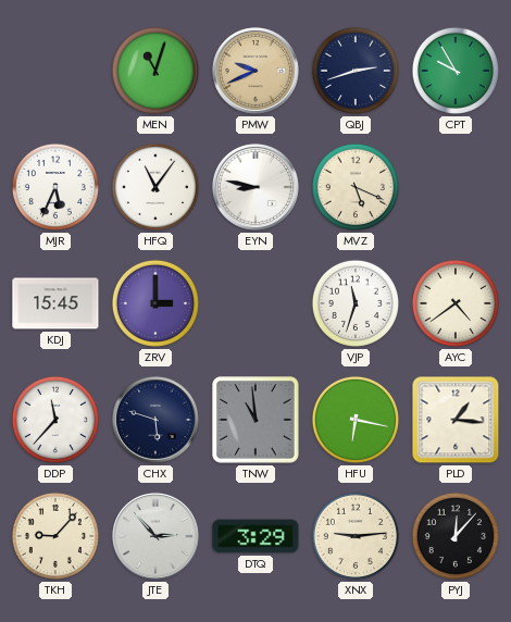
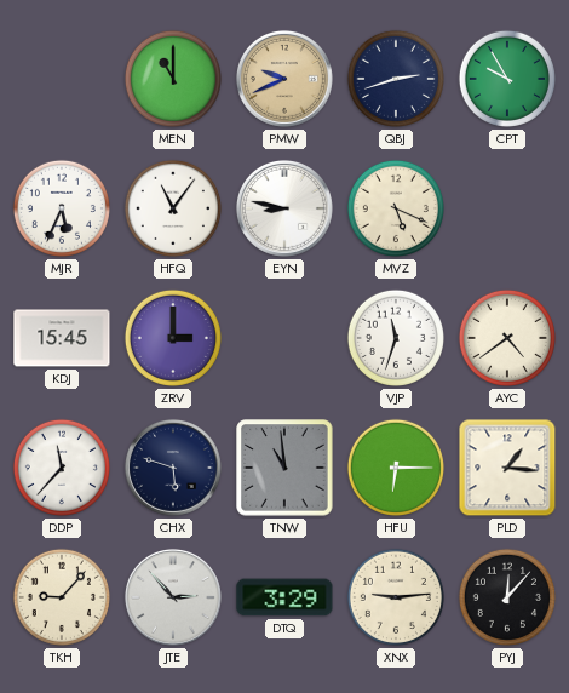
MEN: 11:03 -> 11:00
HFU: 6:17 -> 6:15
